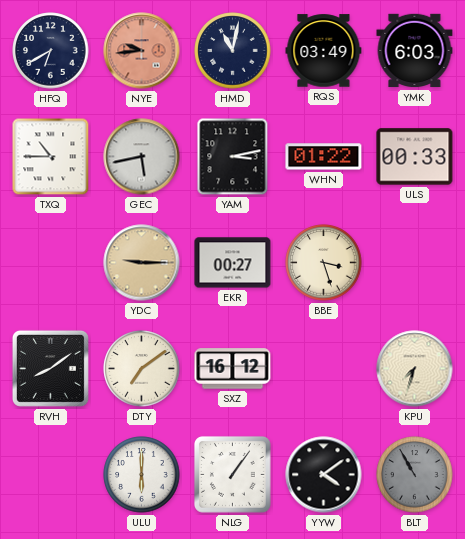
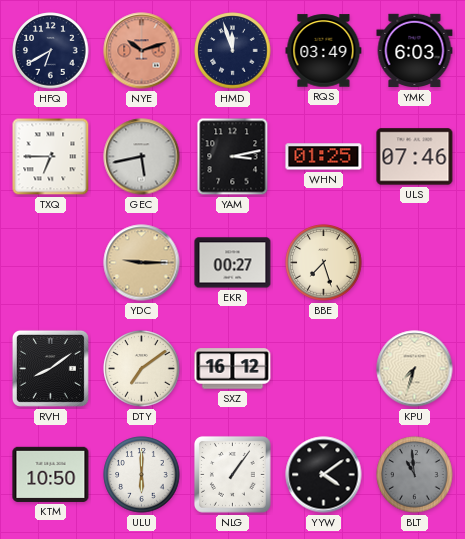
NYE: 9:44 -> 10:12
HMD: 11:02 -> 11:57
TXQ: 10:45 -> 6:45
WHN: 01:22 -> 01:25
ULS: 00:33 -> 07:46
BBE: 3:27 -> 7:27
KTM: none -> 10:50
BLT: 10:55 -> 10:59
